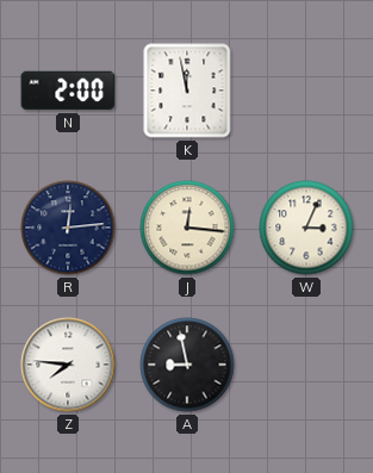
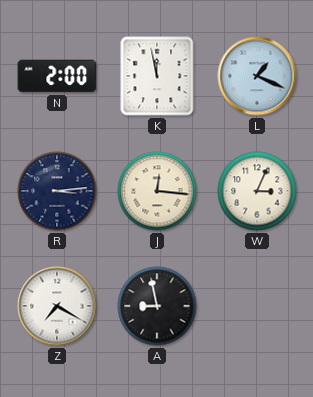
L: none -> 1:19
R: 12:14 -> 3:14
Z: 7:46 -> 7:20
